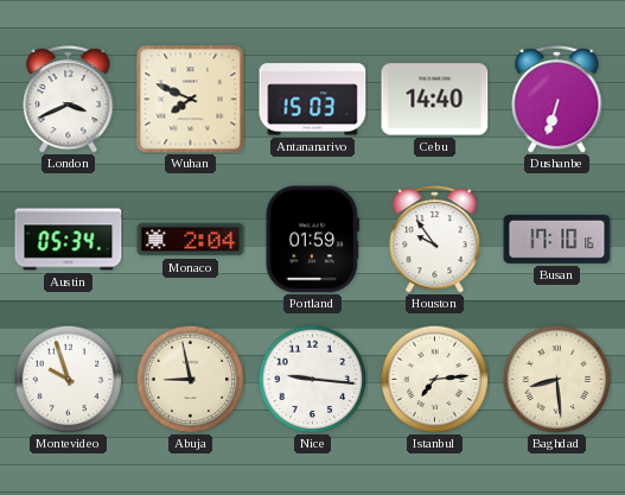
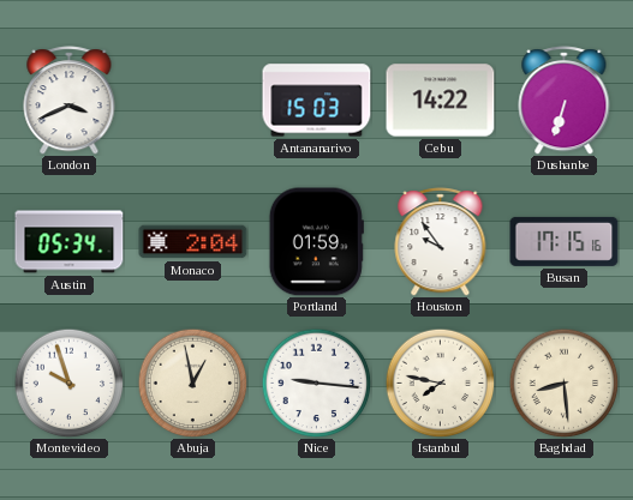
Wuhan: 7:49 -> none
Cebu: 14:40 -> 14:22
Busan: 17:10 -> 17:15
Abuja: 8:58 -> 12:58
Istanbul: 7:14 -> 7:47
